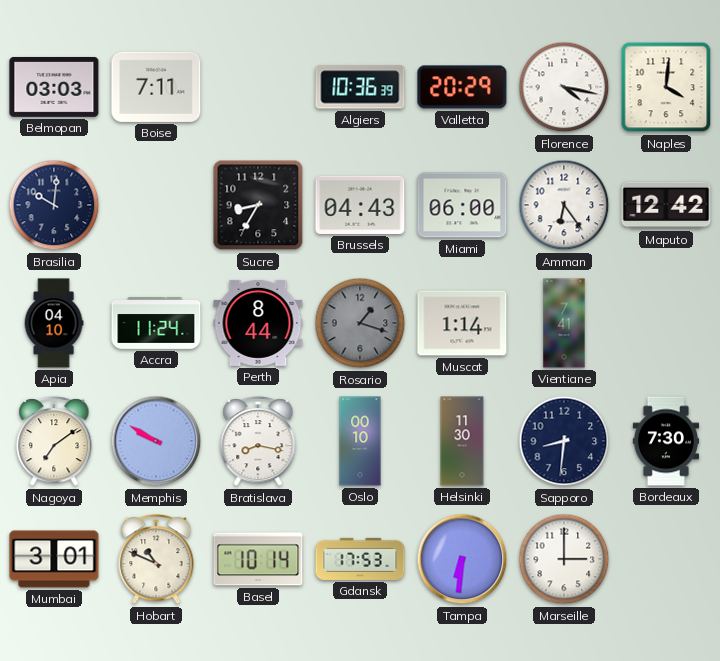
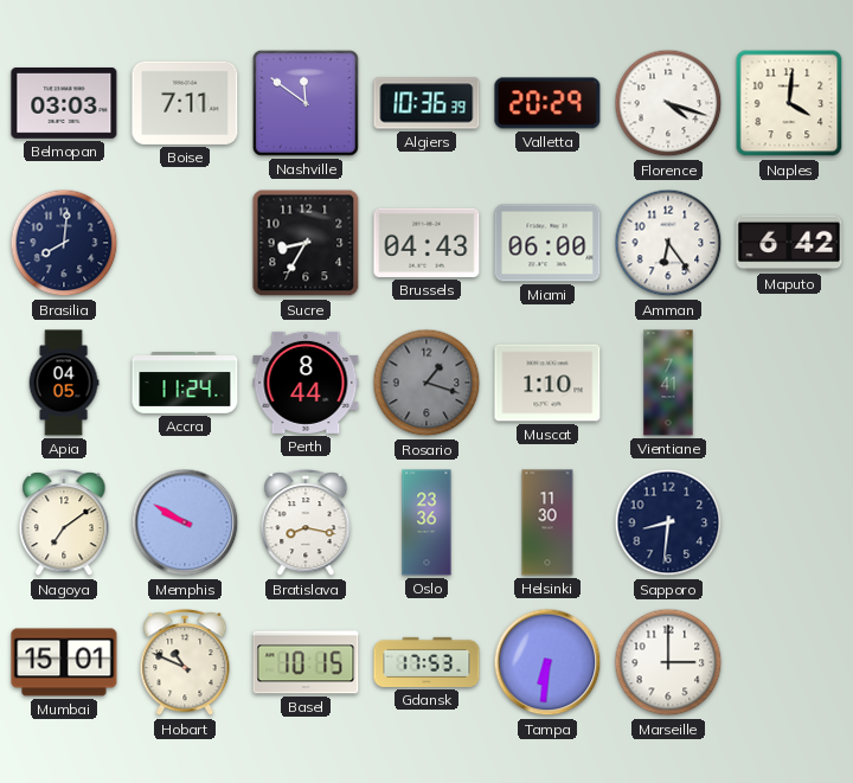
Nashville: none -> 11:51
Florence: 4:17 -> 4:18
Brasilia: 10:01 -> 8:01
Maputo: 12:42 -> 6:42
Apia: 04:10 -> 04:05
Muscat: 1:14 -> 1:10
Oslo: 00:10 -> 23:36
Bordeaux: 7:30 -> none
Mumbai: 3:01 -> 15:01
Basel: 10:14 -> 10:15
